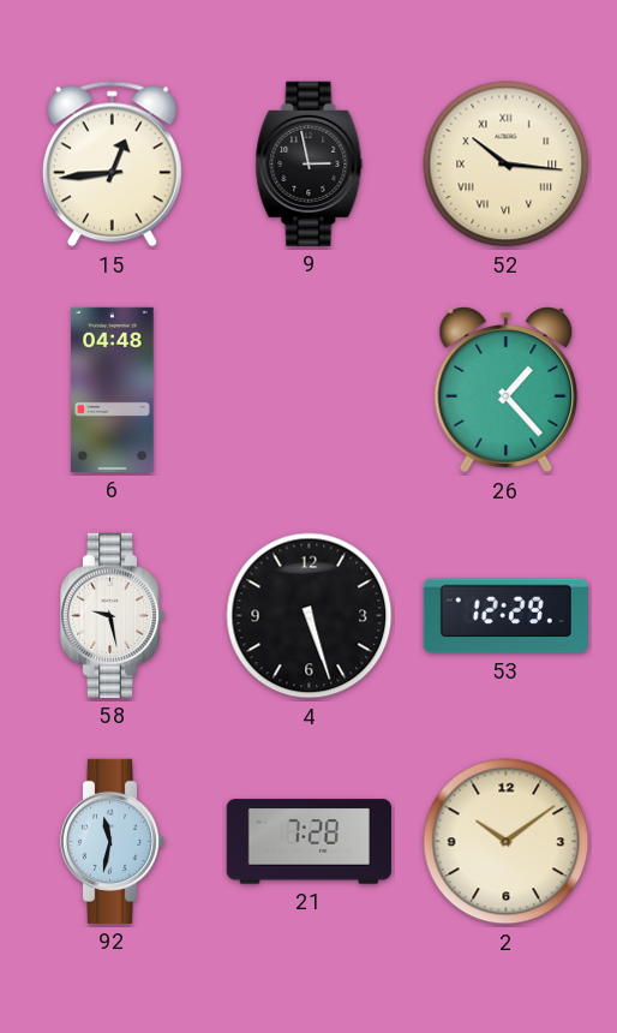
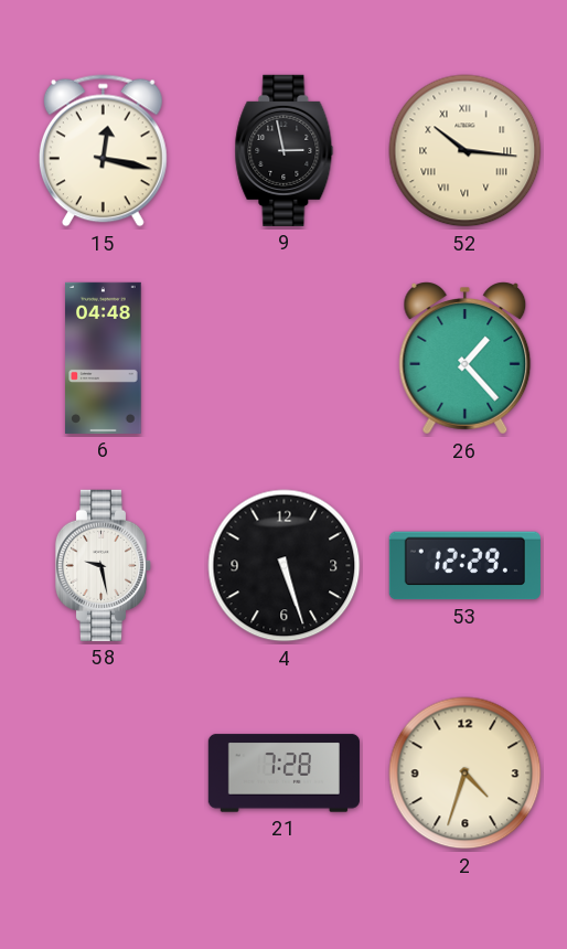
15: 12:44 -> 12:17
92: 11:32 -> none
2: 10:09 -> 4:33
